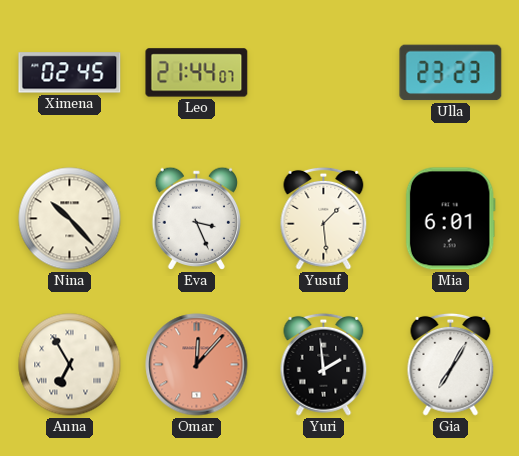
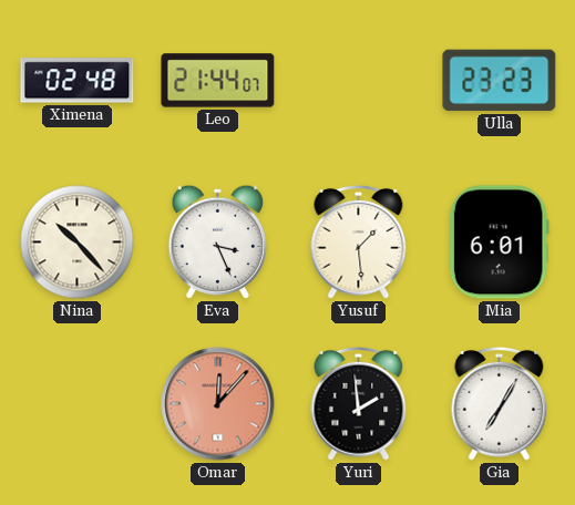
Ximena: 02:45 -> 02:48
Anna: 6:55 -> none
